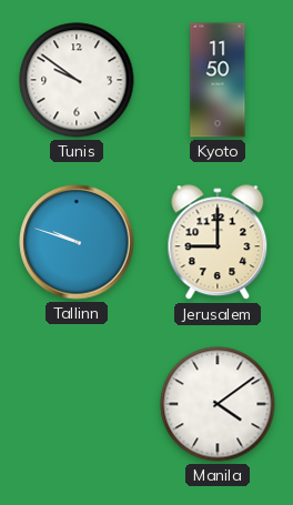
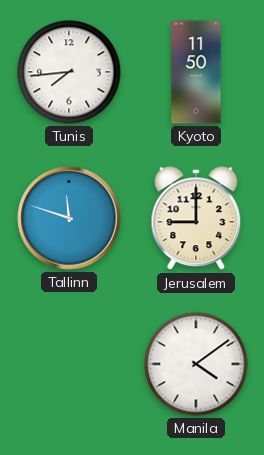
Tunis: 9:51 -> 7:44
Tallinn: 9:48 -> 11:48
